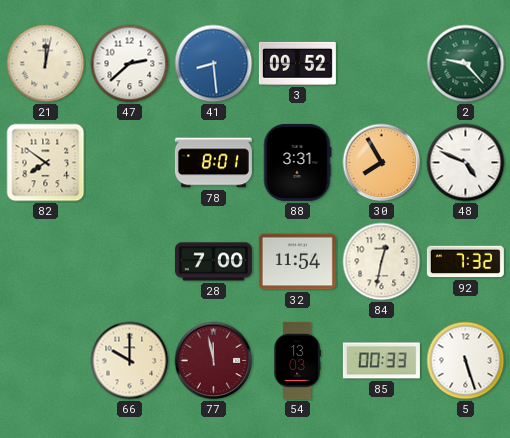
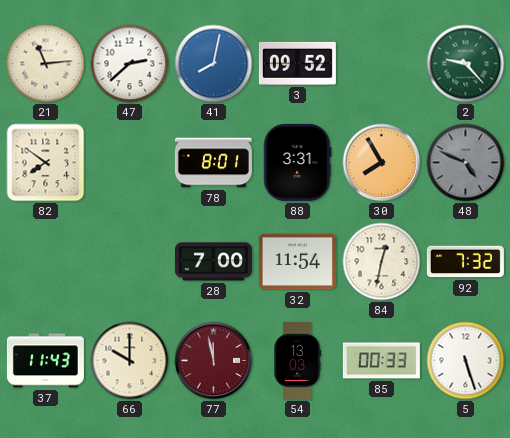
21: 12:02 -> 11:14
41: 8:29 -> 8:02
48 dial: white -> grey
37: none -> 11:43
